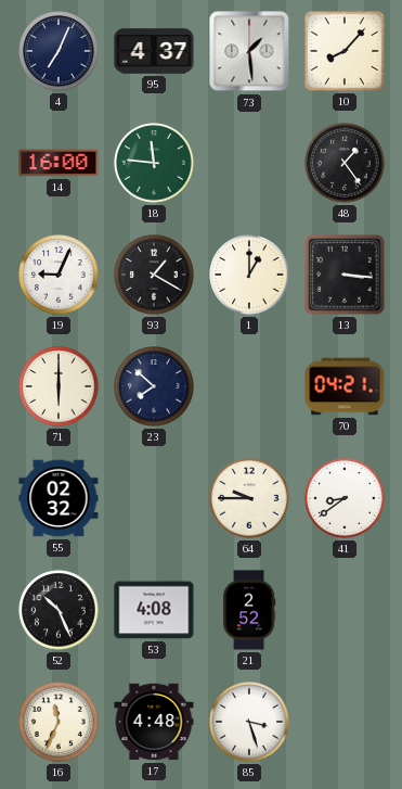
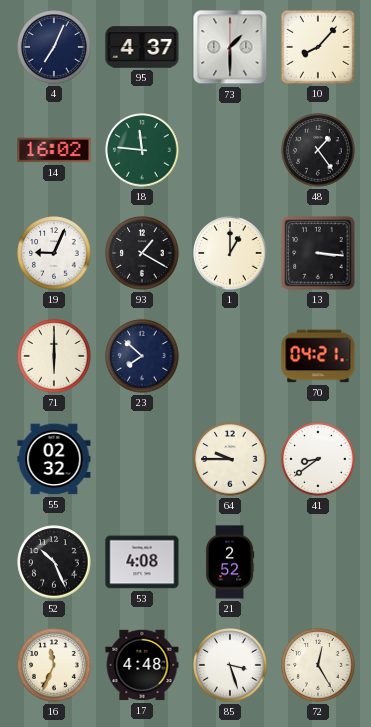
73: 1:29 -> 1:30
14: 16:00 -> 16:02
72: none -> 12:25
